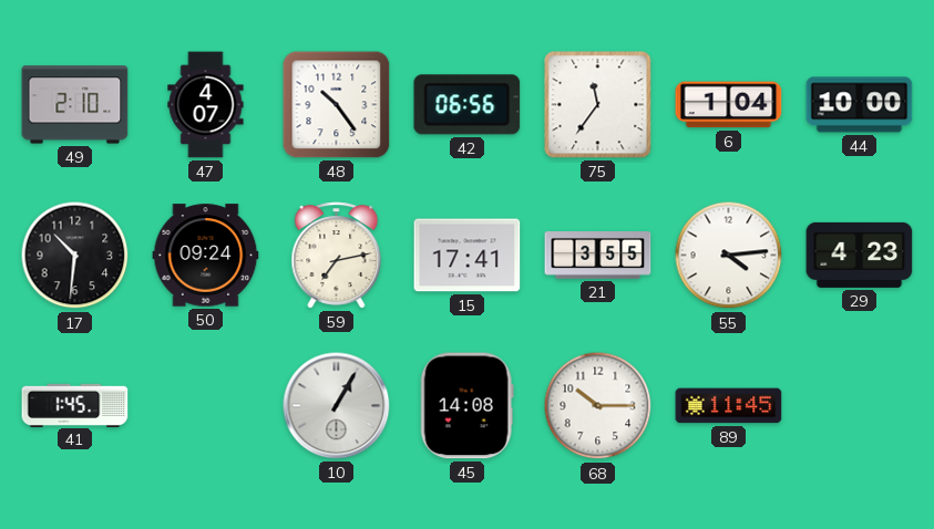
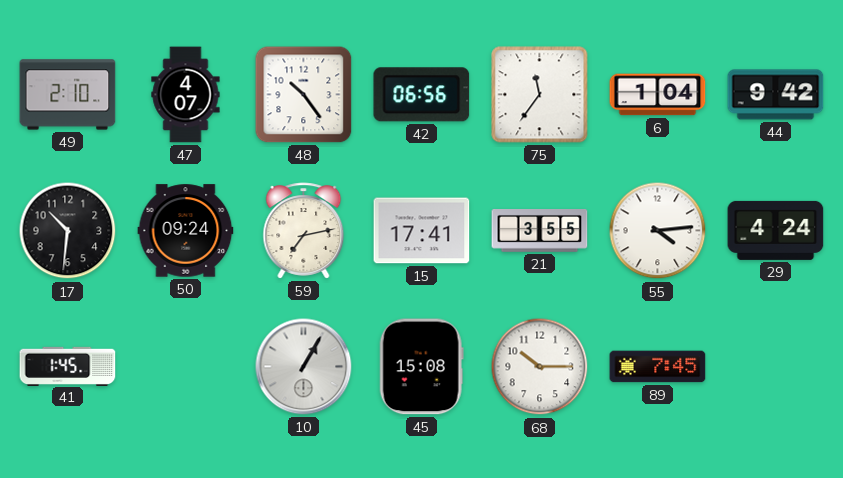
44: 10:00 -> 9:42
29: 4:23 -> 4:24
45: 14:08 -> 15:08
89: 11:45 -> 7:45
